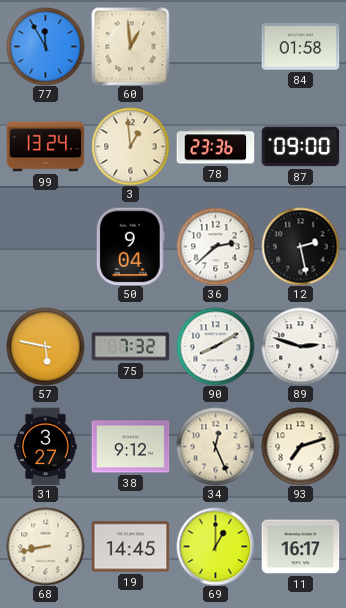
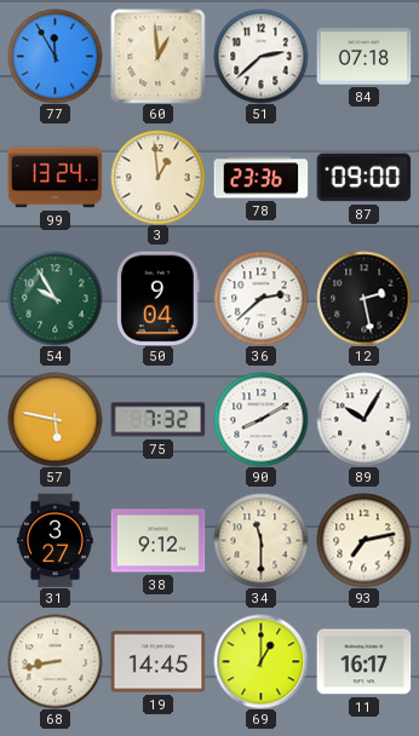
51: none -> 2:38
84: 01:58 -> 07:18
54: none -> 9:55
89: 2:48 -> 10:05
34: 12:26 -> 11:30
93: 7:12 -> 7:13
